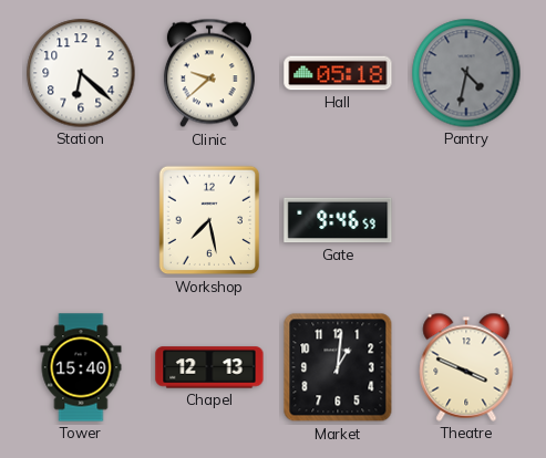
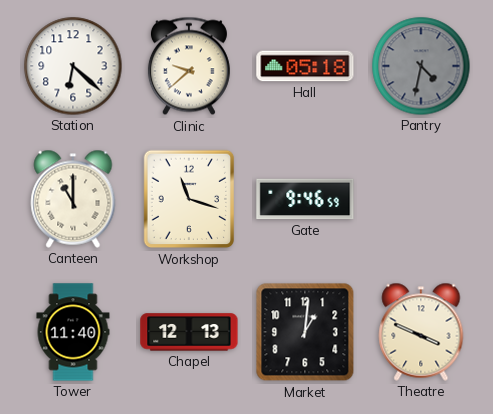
Canteen: none -> 11:00
Workshop: 7:28 -> 11:18
Tower: 15:40 -> 11:40
